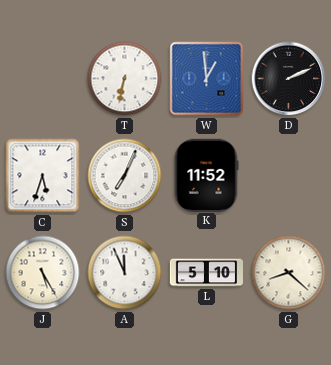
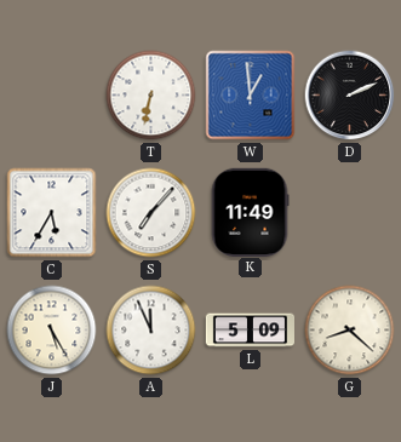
C: 5:33 -> 5:35
S: 7:04 -> 7:07
K: 11:52 -> 11:49
L: 5:10 -> 5:09
